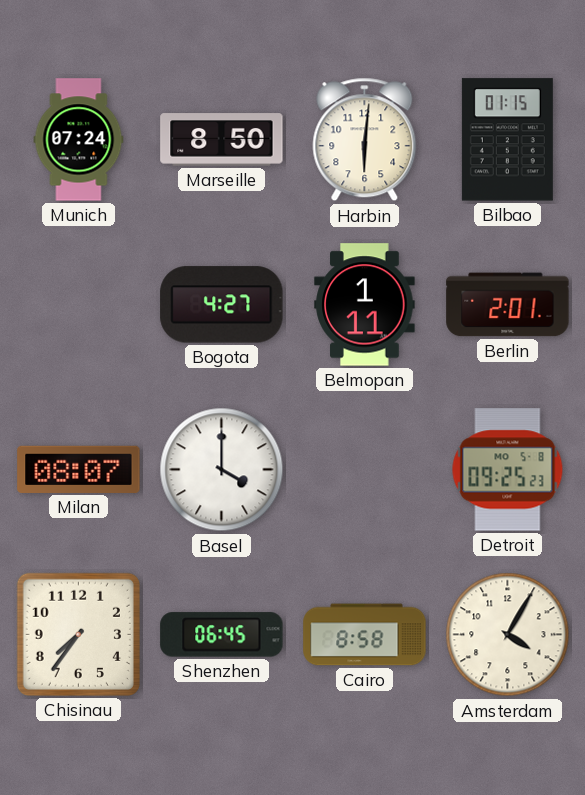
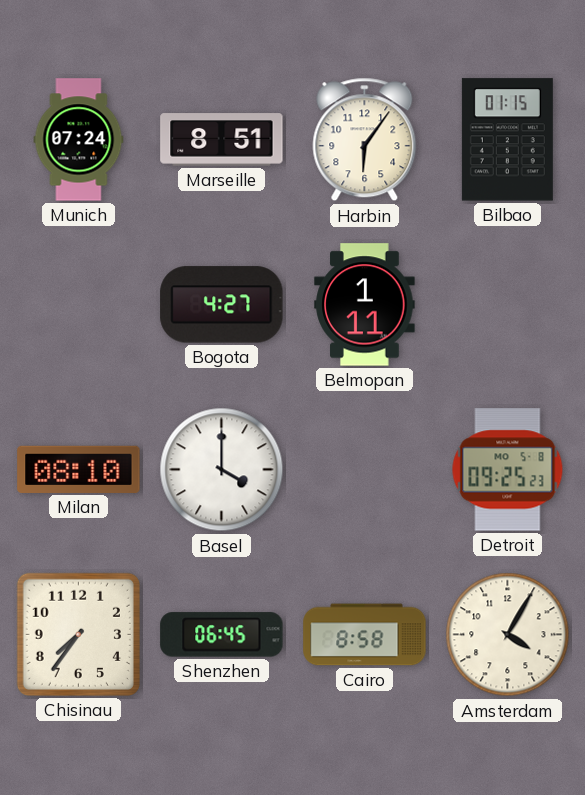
Marseille: 8:50 -> 8:51
Harbin: 6:01 -> 6:06
Berlin: 2:01 -> none
Milan: 08:07 -> 08:10
